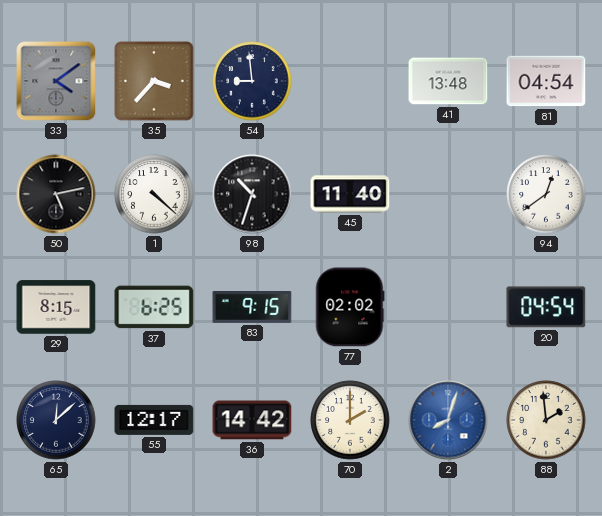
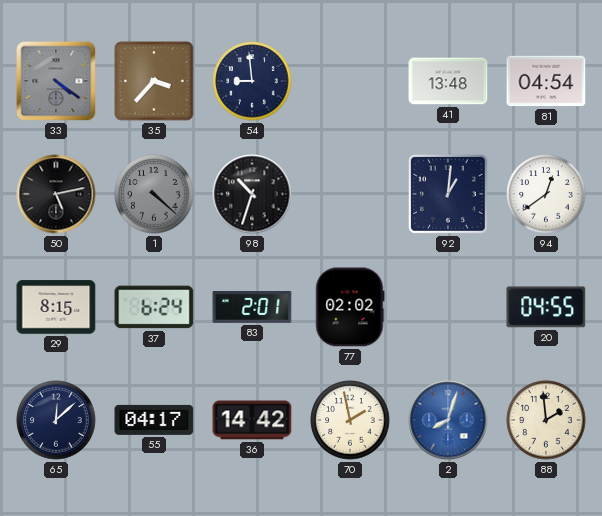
33: 4:09 -> 4:21
1 dial: white -> grey
45: 11:40 -> none
92: none -> 1:01
37: 6:25 -> 6:24
83: 9:15 -> 2:01
20: 04:54 -> 04:55
55: 12:17 -> 04:17
70: 2:00 -> 1:58
